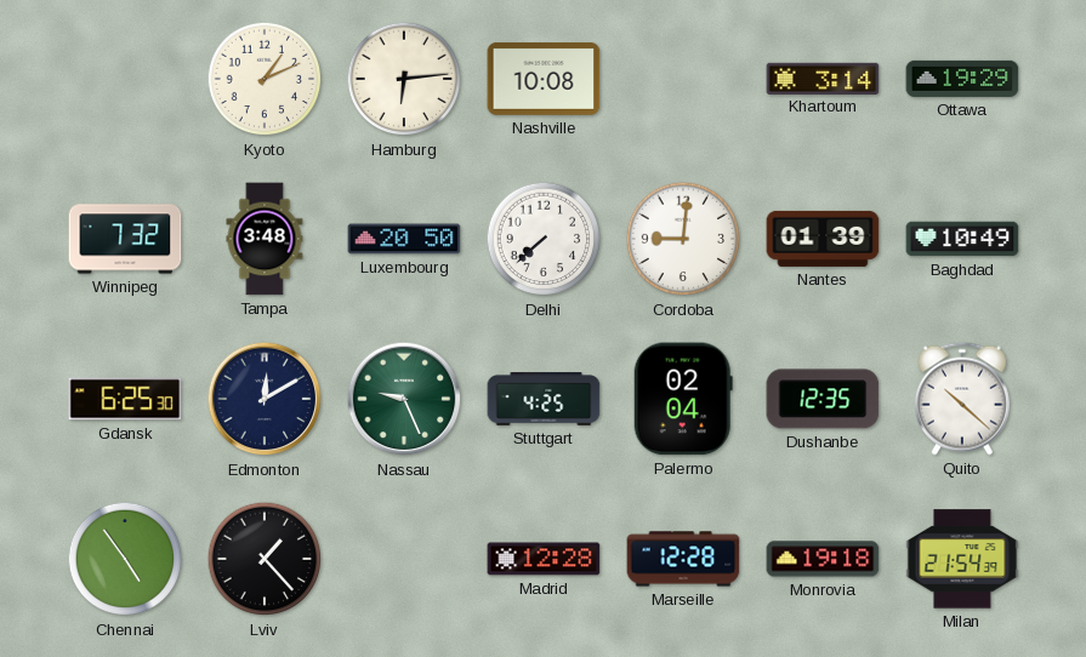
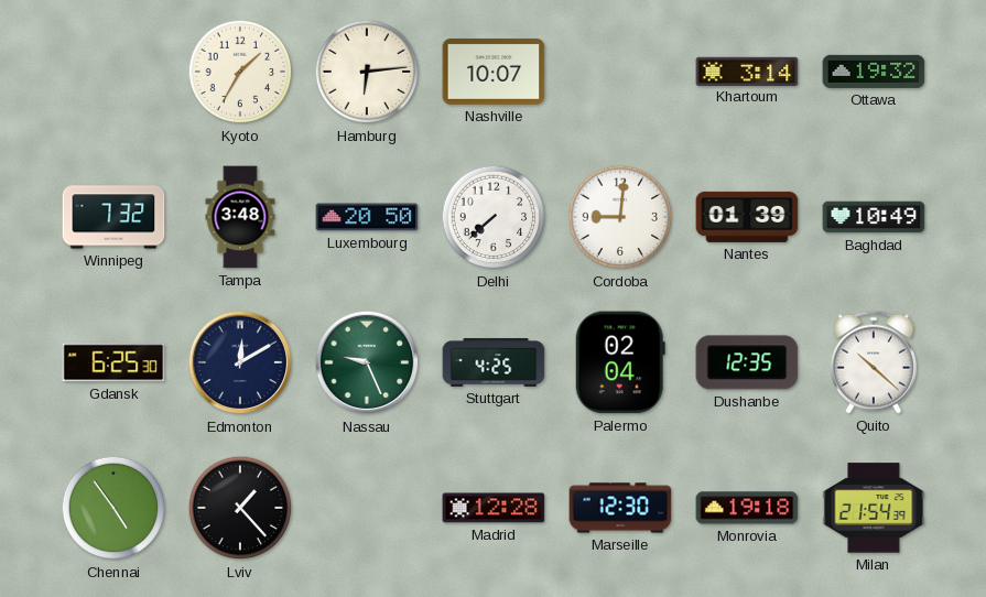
Kyoto: 1:11 -> 1:35
Nashville: 10:08 -> 10:07
Ottawa: 19:29 -> 19:32
Marseille: 12:28 -> 12:30
